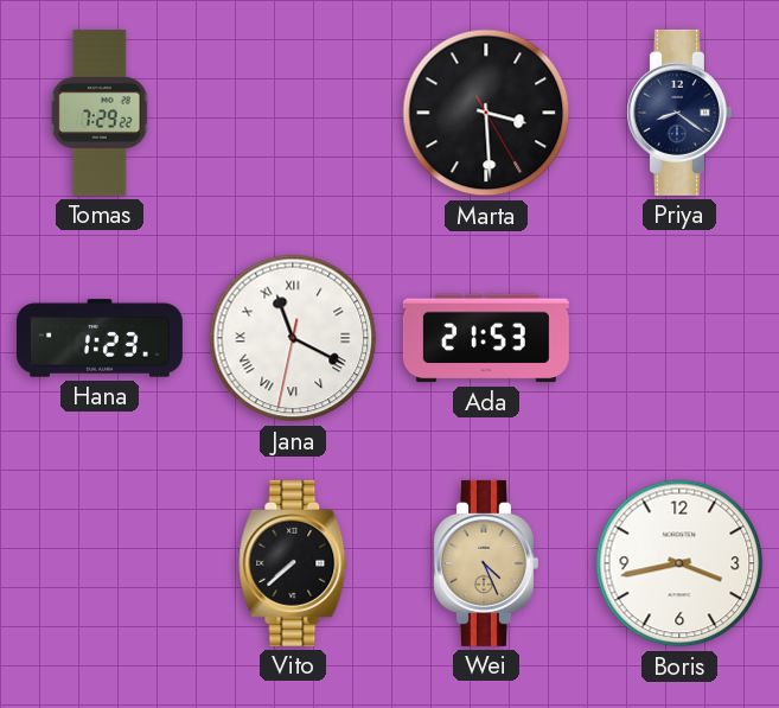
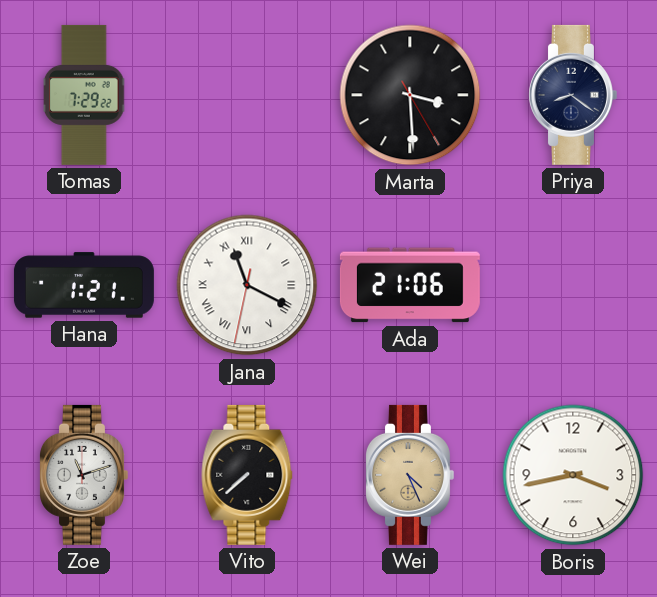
Hana: 1:23 -> 1:21
Ada: 21:53 -> 21:06
Zoe: none -> 11:12
